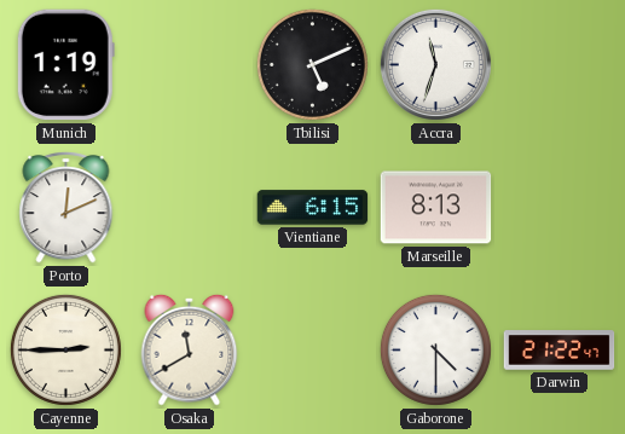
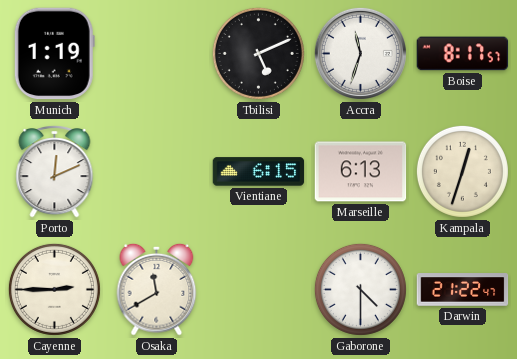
Boise: none -> 8:17
Marseille: 8:13 -> 6:13
Kampala: none -> 12:33
